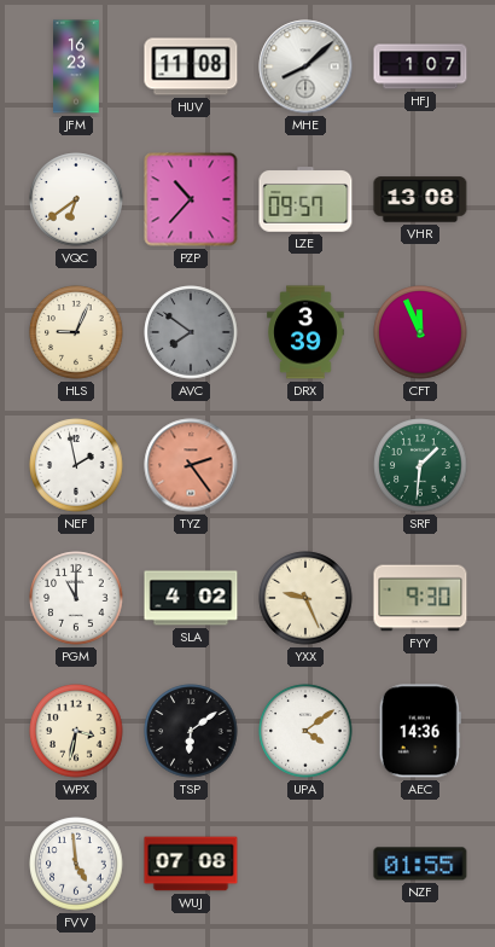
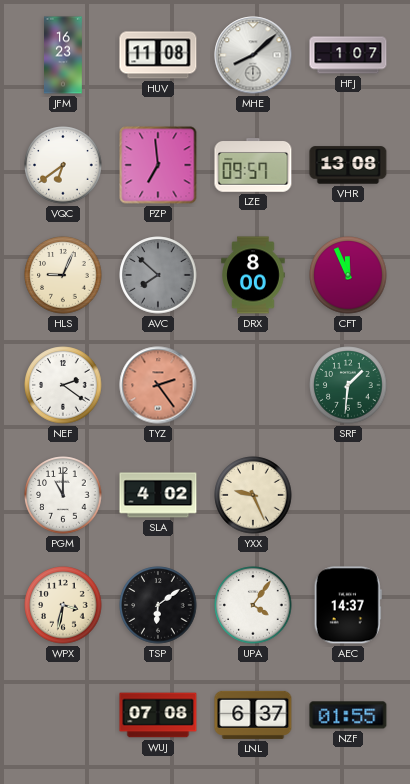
PZP: 10:37 -> 6:59
AVC: 7:51 -> 7:52
DRX: 3:39 -> 8:00
NEF: 1:58 -> 2:21
FYY: 9:30 -> none
UPA: 4:09 -> 4:06
AEC: 14:36 -> 14:37
FVV: 4:59 -> none
LNL: none -> 6:37
